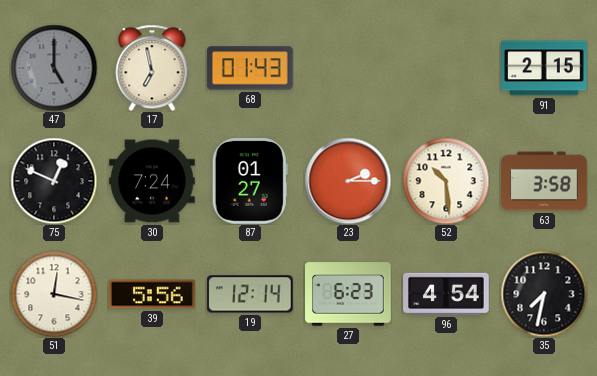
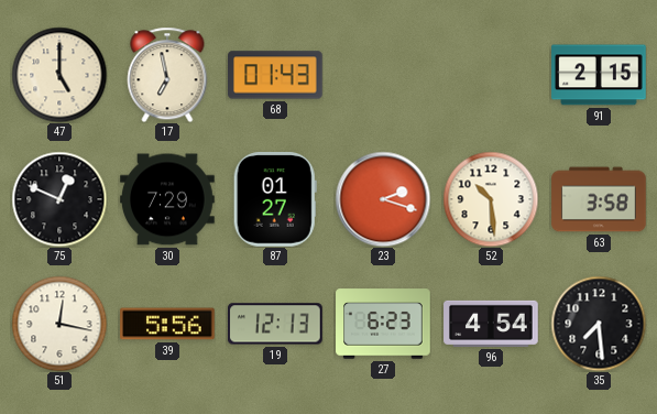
47 dial: grey -> cream
30: 7:24 -> 7:29
23: 2:15 -> 2:18
19: 12:14 -> 12:13
35: 7:32 -> 7:29
